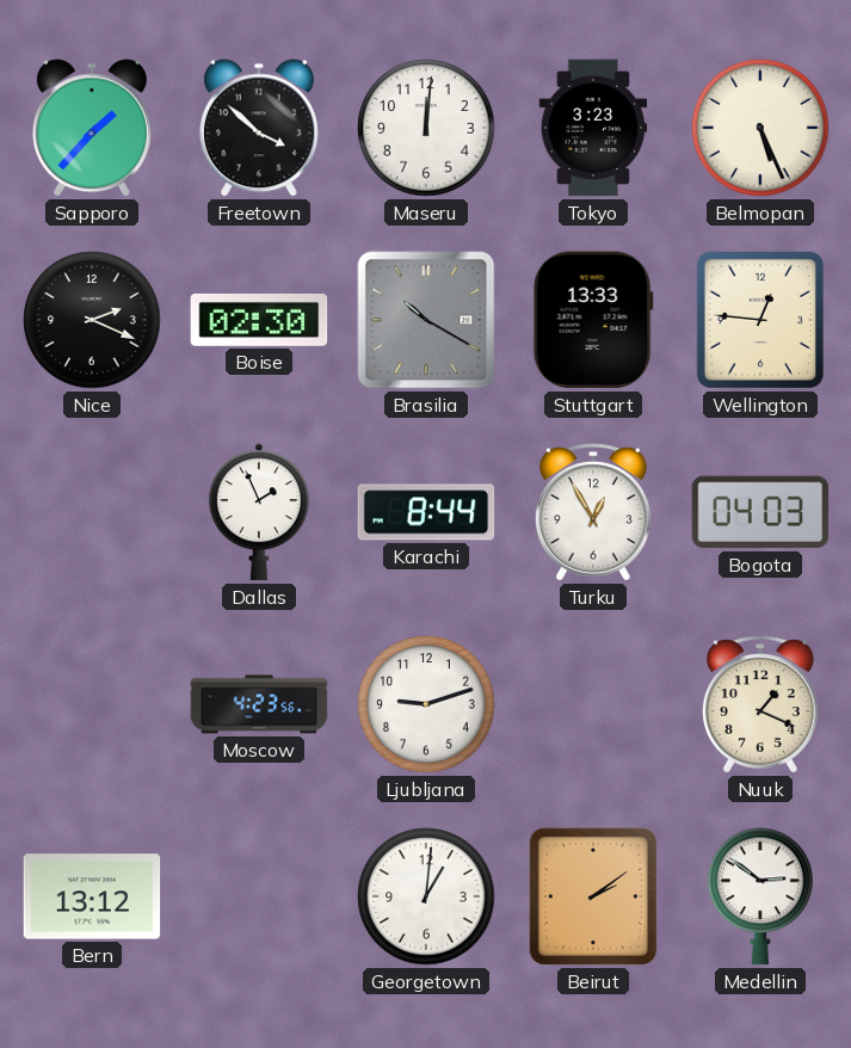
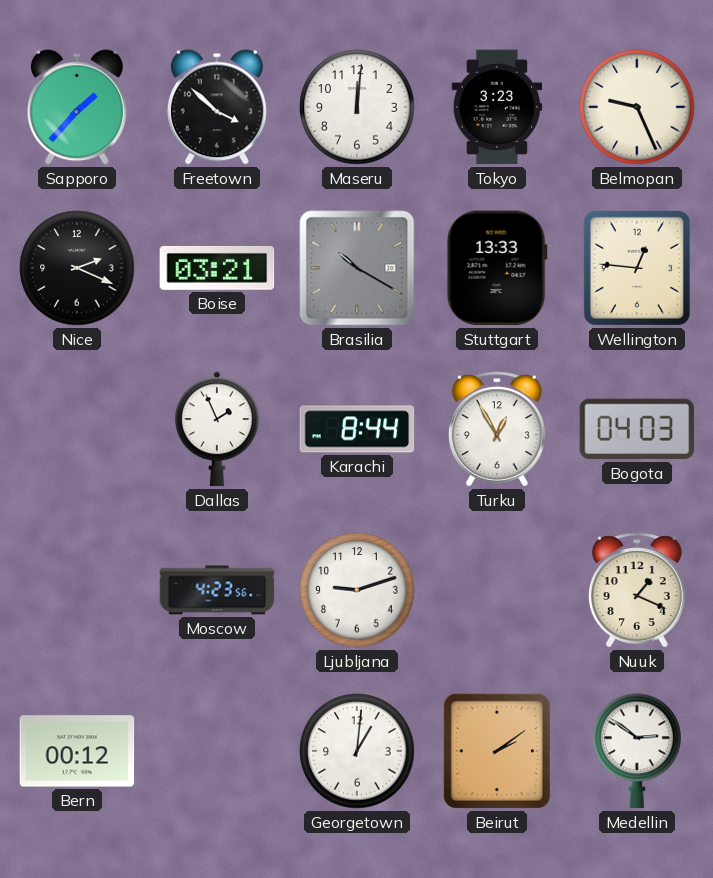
Belmopan: 5:26 -> 9:26
Boise: 02:30 -> 03:21
Bern: 13:12 -> 00:12
